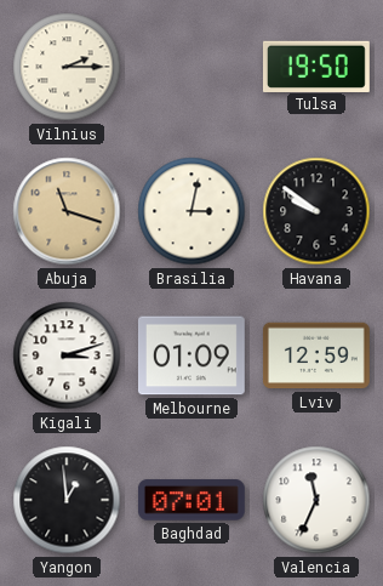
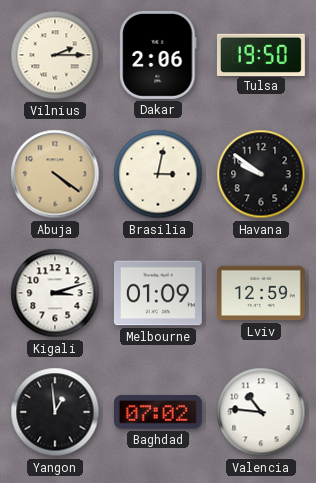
Dakar: none -> 2:06
Abuja: 11:18 -> 4:21
Baghdad: 07:01 -> 07:02
Valencia: 11:34 -> 10:46
